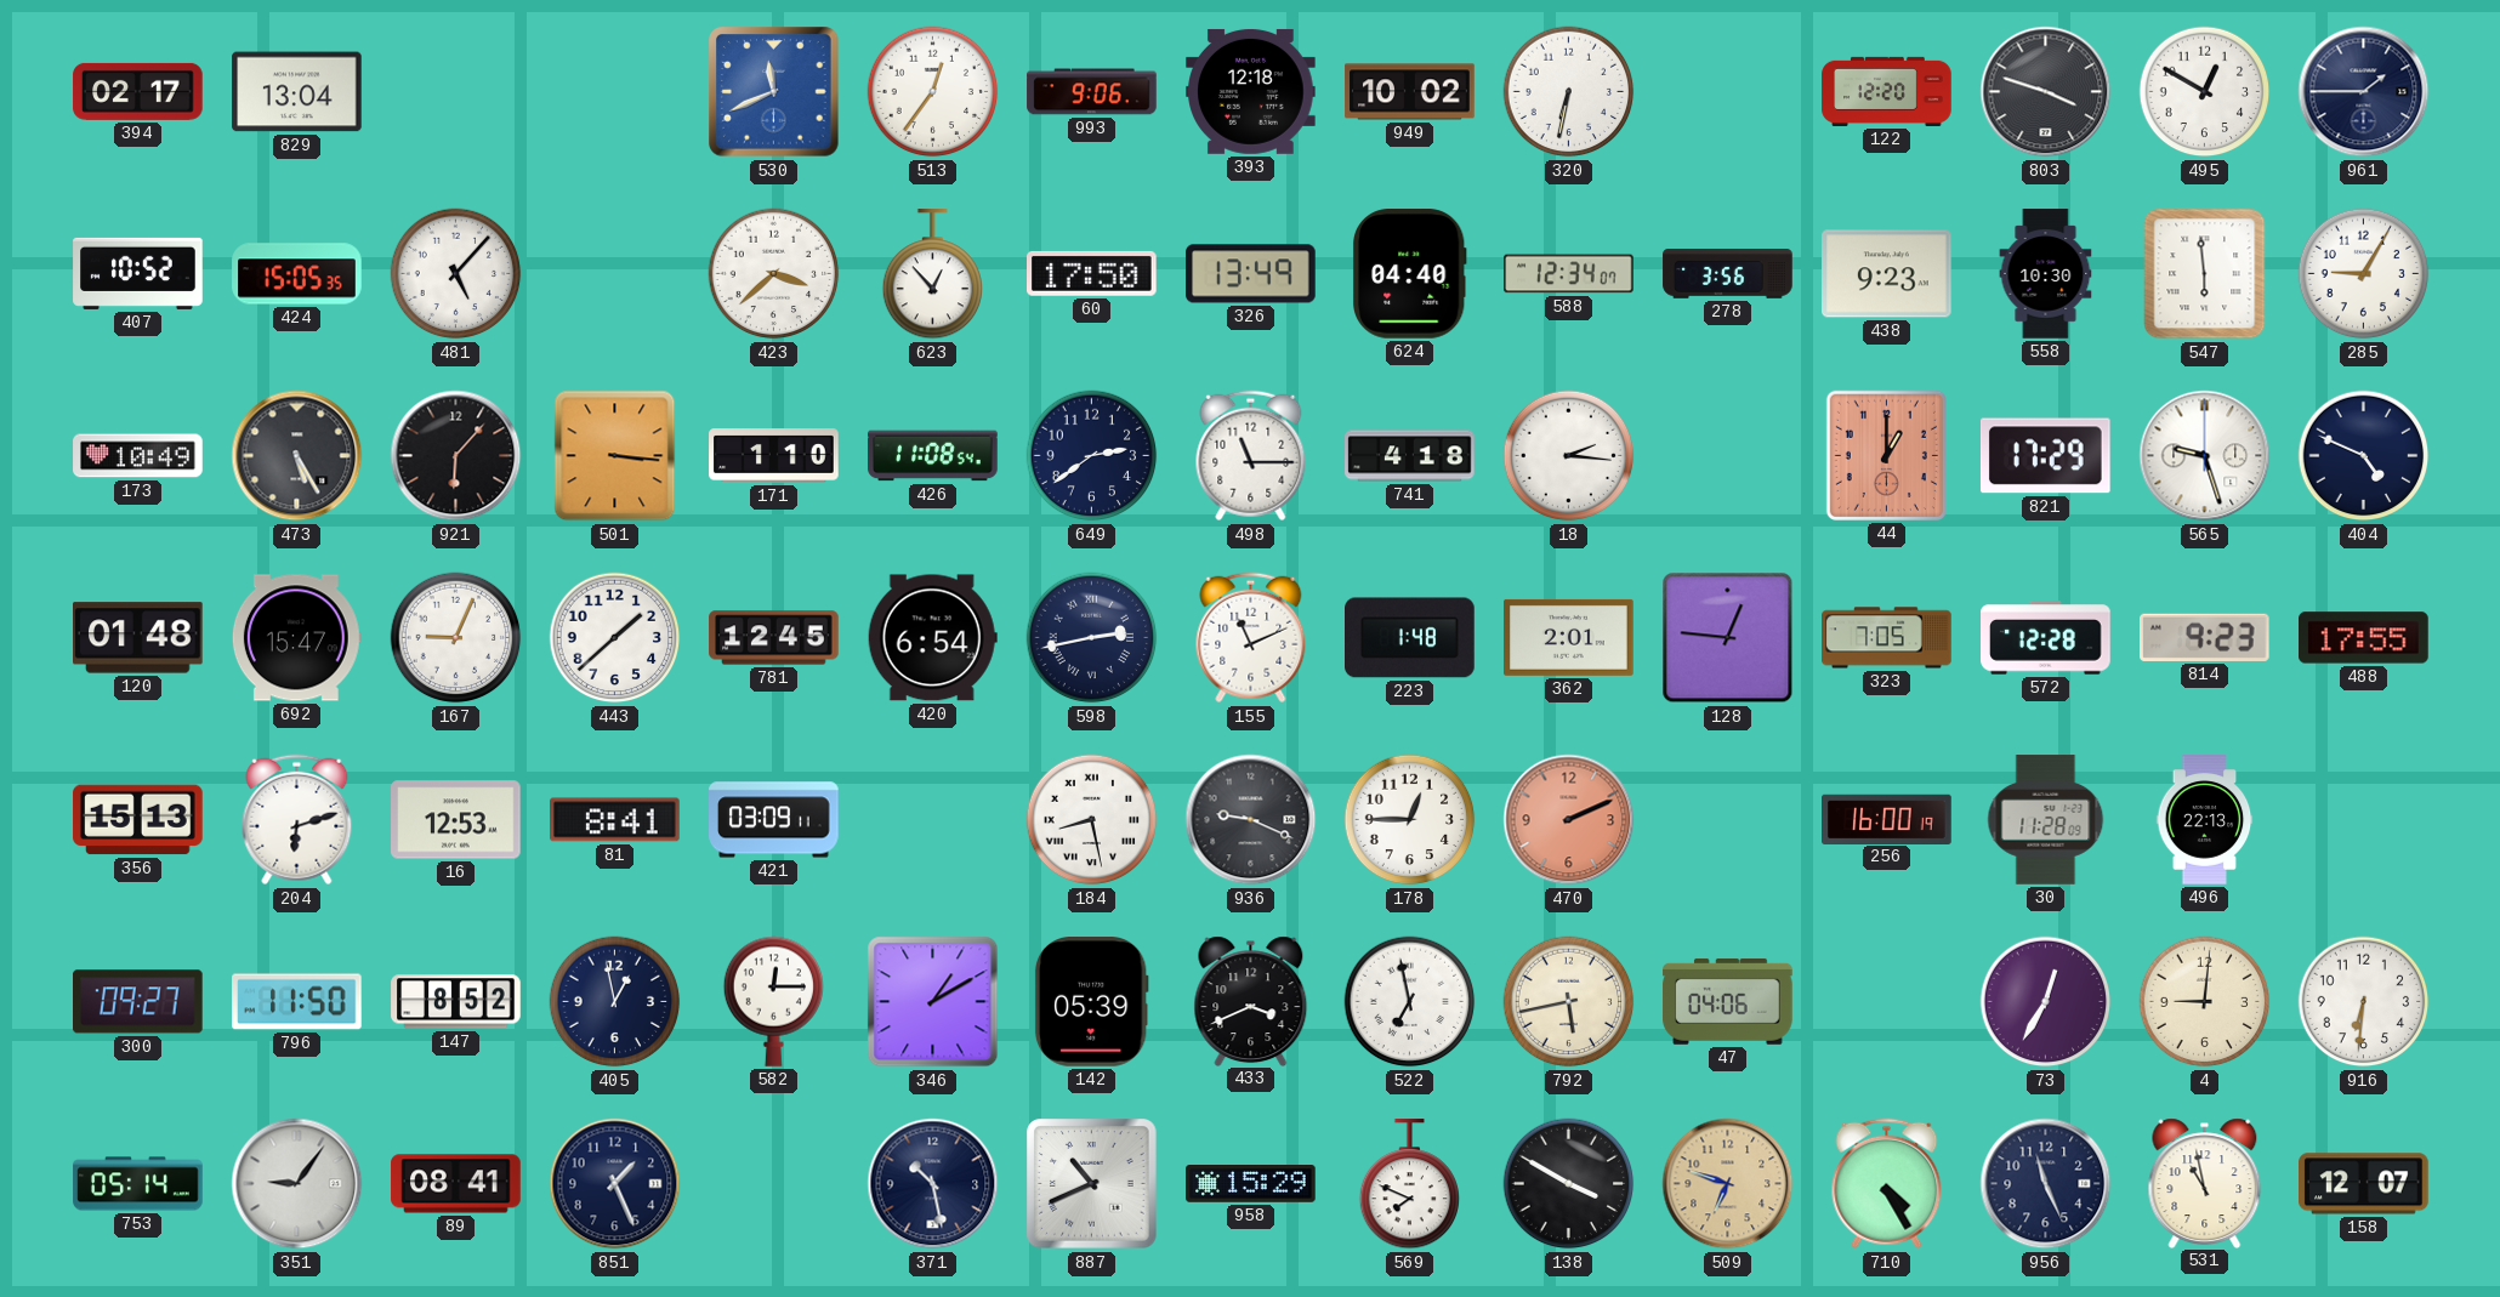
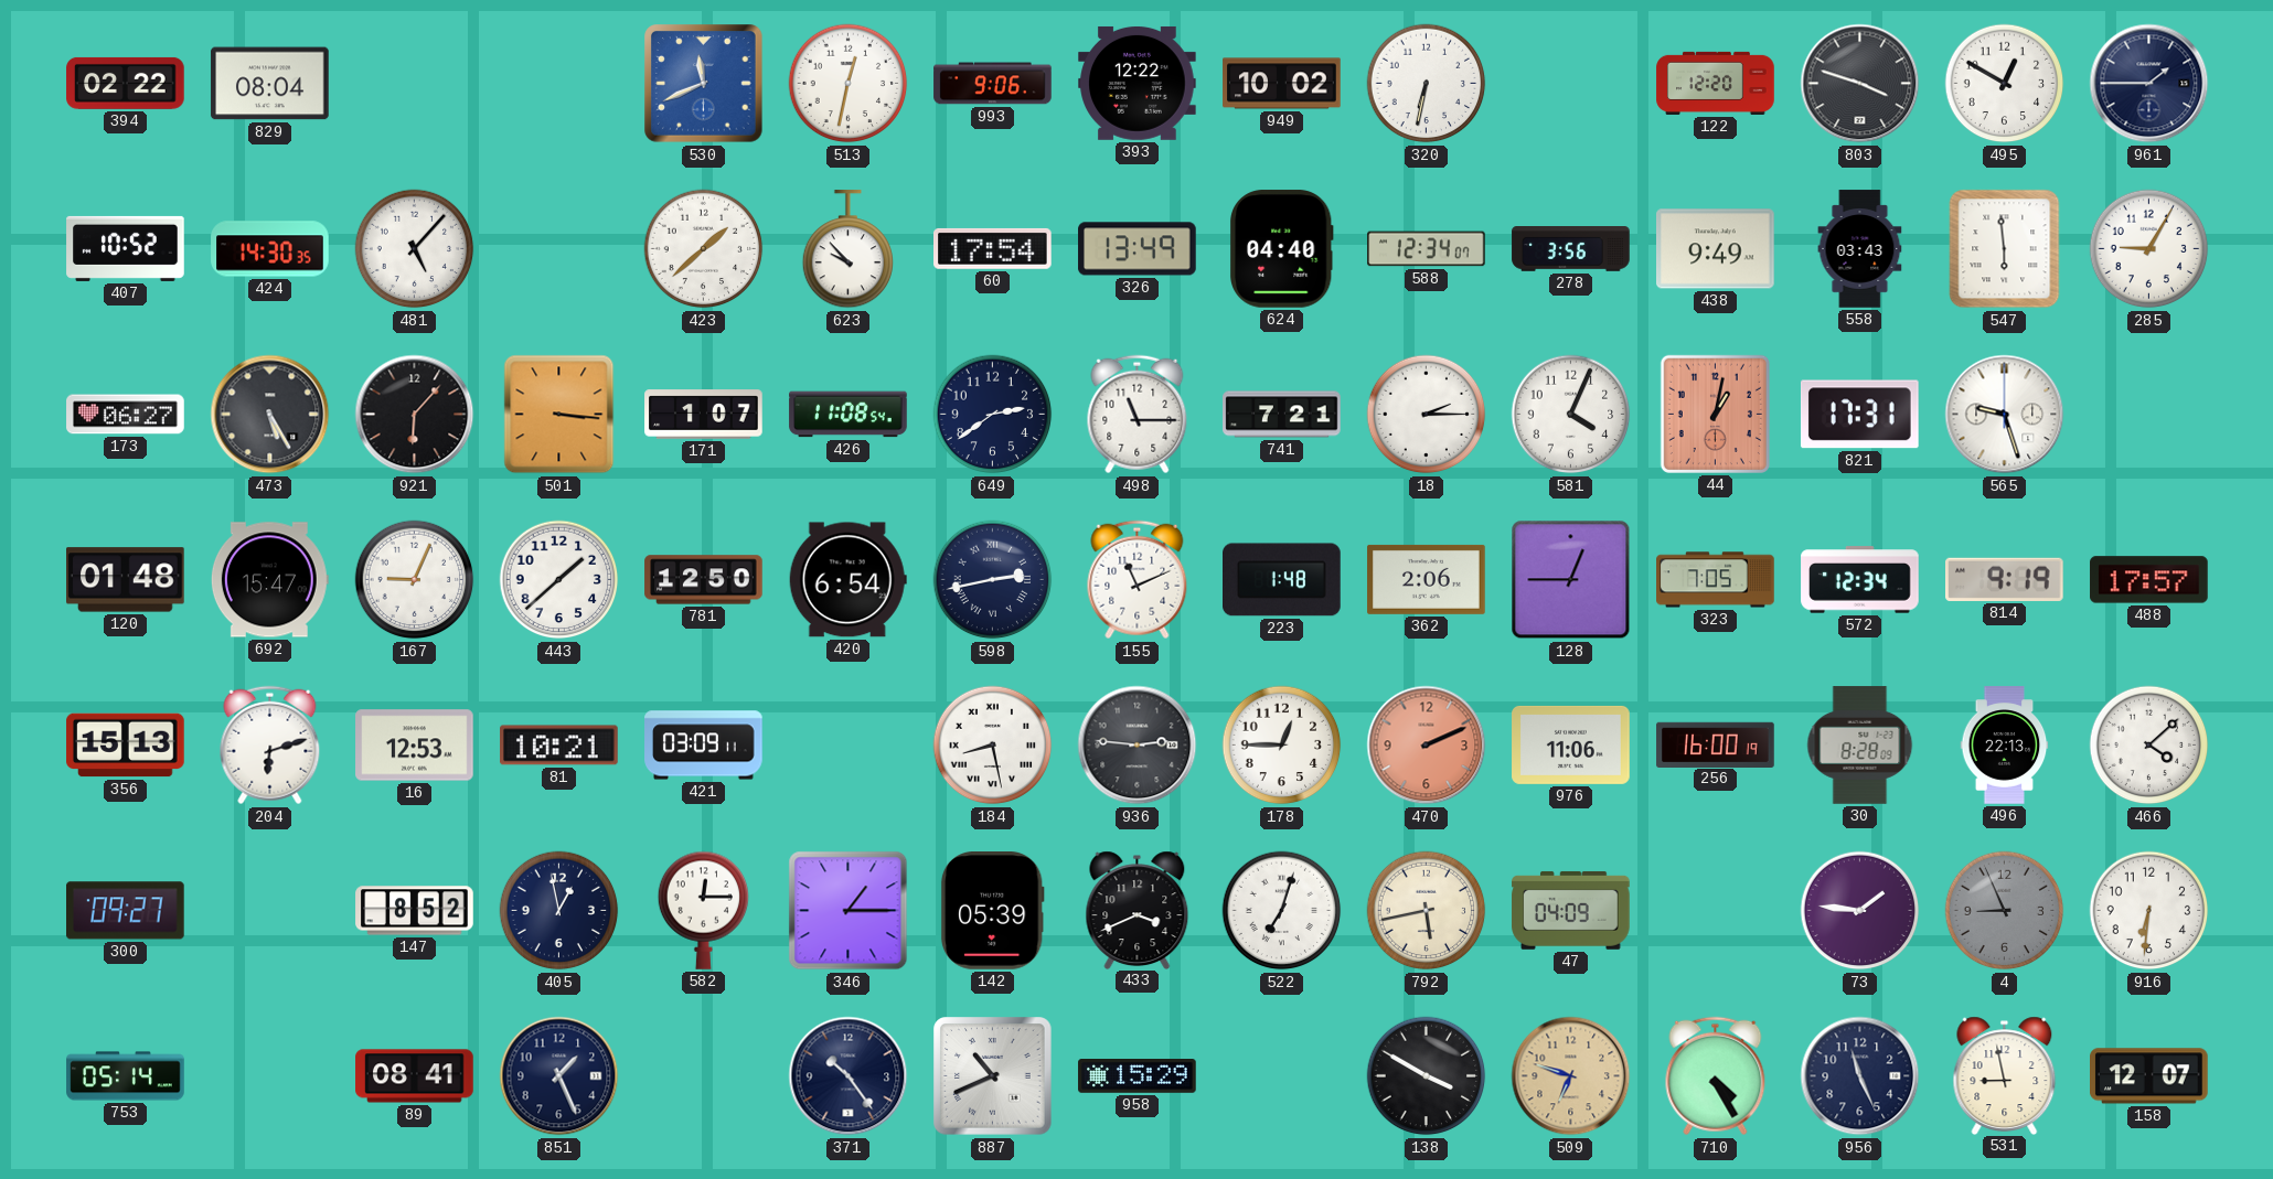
394: 02:17 -> 02:22
829: 13:04 -> 08:04
513: 12:36 -> 12:32
393: 12:18 -> 12:22
424: 15:05 -> 14:30
423: 3:38 -> 1:38
623: 12:53 -> 9:53
60: 17:50 -> 17:54
438: 9:23 -> 9:49
558: 10:30 -> 03:43
173: 10:49 -> 06:27
171: 1:10 -> 1:07
741: 4:18 -> 7:21
18: 2:16 -> 2:15
581: none -> 4:04
44: 1:00 -> 1:02
821: 17:29 -> 17:31
404: 4:49 -> none
781: 12:45 -> 12:50
362: 2:01 -> 2:06
128: 12:46 -> 12:45
572: 12:28 -> 12:34
814: 9:23 -> 9:19
488: 17:55 -> 17:57
81: 8:41 -> 10:21
936: 9:19 -> 2:46
976: none -> 11:06
30: 11:28 -> 8:28
466: none -> 4:08
796: 11:50 -> none
346: 1:10 -> 1:15
522: 6:58 -> 7:03
47: 04:06 -> 04:09
73: 12:35 -> 1:46
4: 9:01 -> 8:56
4 dial: cream -> grey
351: 9:06 -> none
371: 10:28 -> 10:24
569: 7:49 -> none
531: 10:58 -> 8:58
